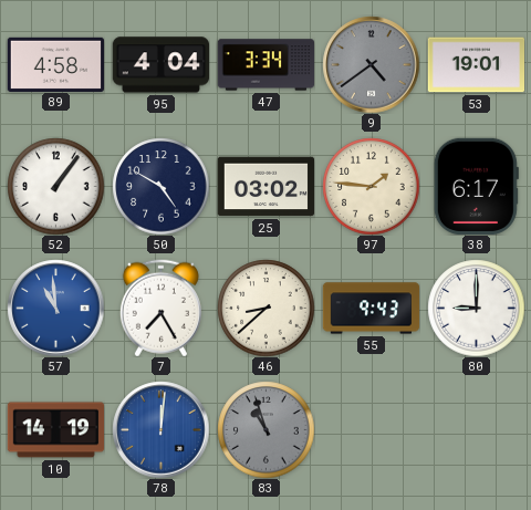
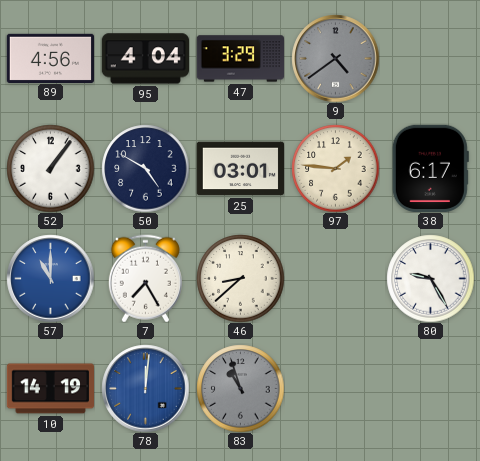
89: 4:58 -> 4:56
47: 3:34 -> 3:29
53: 19:01 -> none
25: 03:02 -> 03:01
57: 10:59 -> 11:00
55: 9:43 -> none
80: 9:00 -> 9:25
